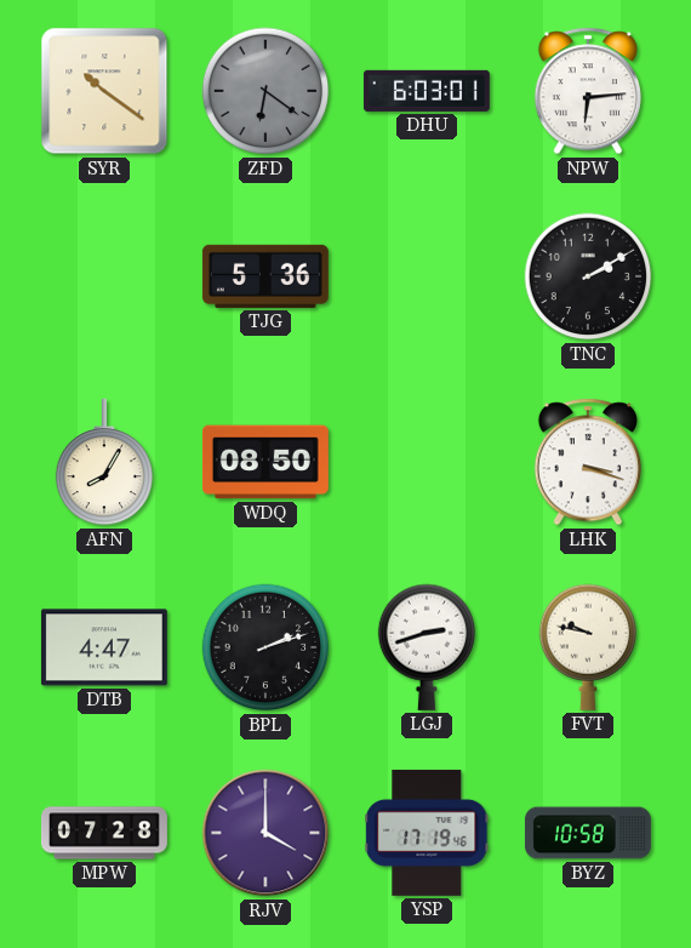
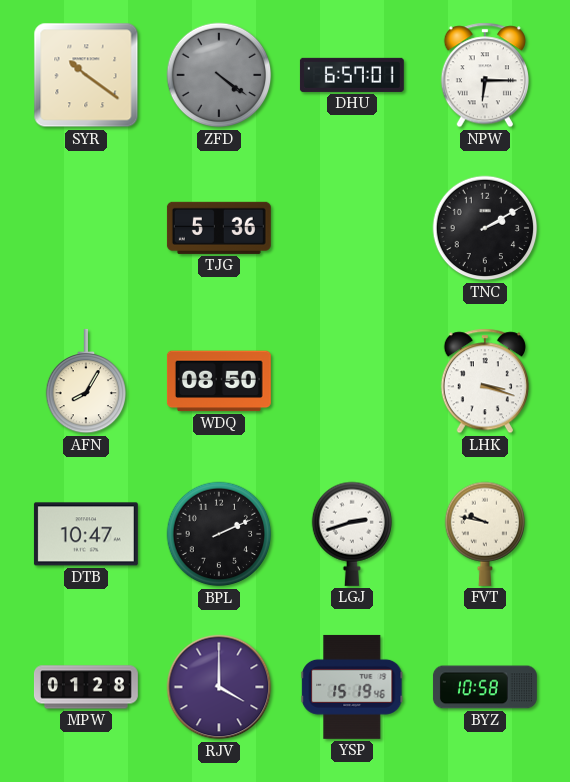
ZFD: 6:21 -> 4:21
DHU: 6:03 -> 6:57
NPW: 6:14 -> 6:15
DTB: 4:47 -> 10:47
BPL: 2:12 -> 2:11
MPW: 07:28 -> 01:28
YSP: 17:19 -> 15:19
